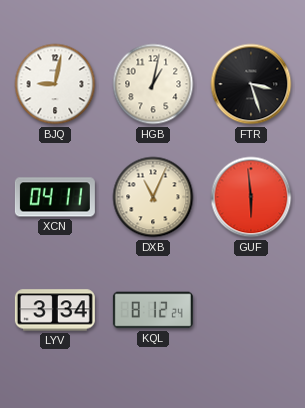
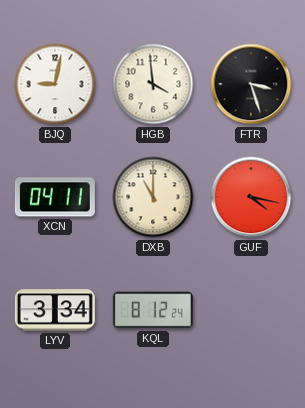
HGB: 1:02 -> 3:59
DXB: 11:04 -> 11:00
GUF: 5:59 -> 4:17
